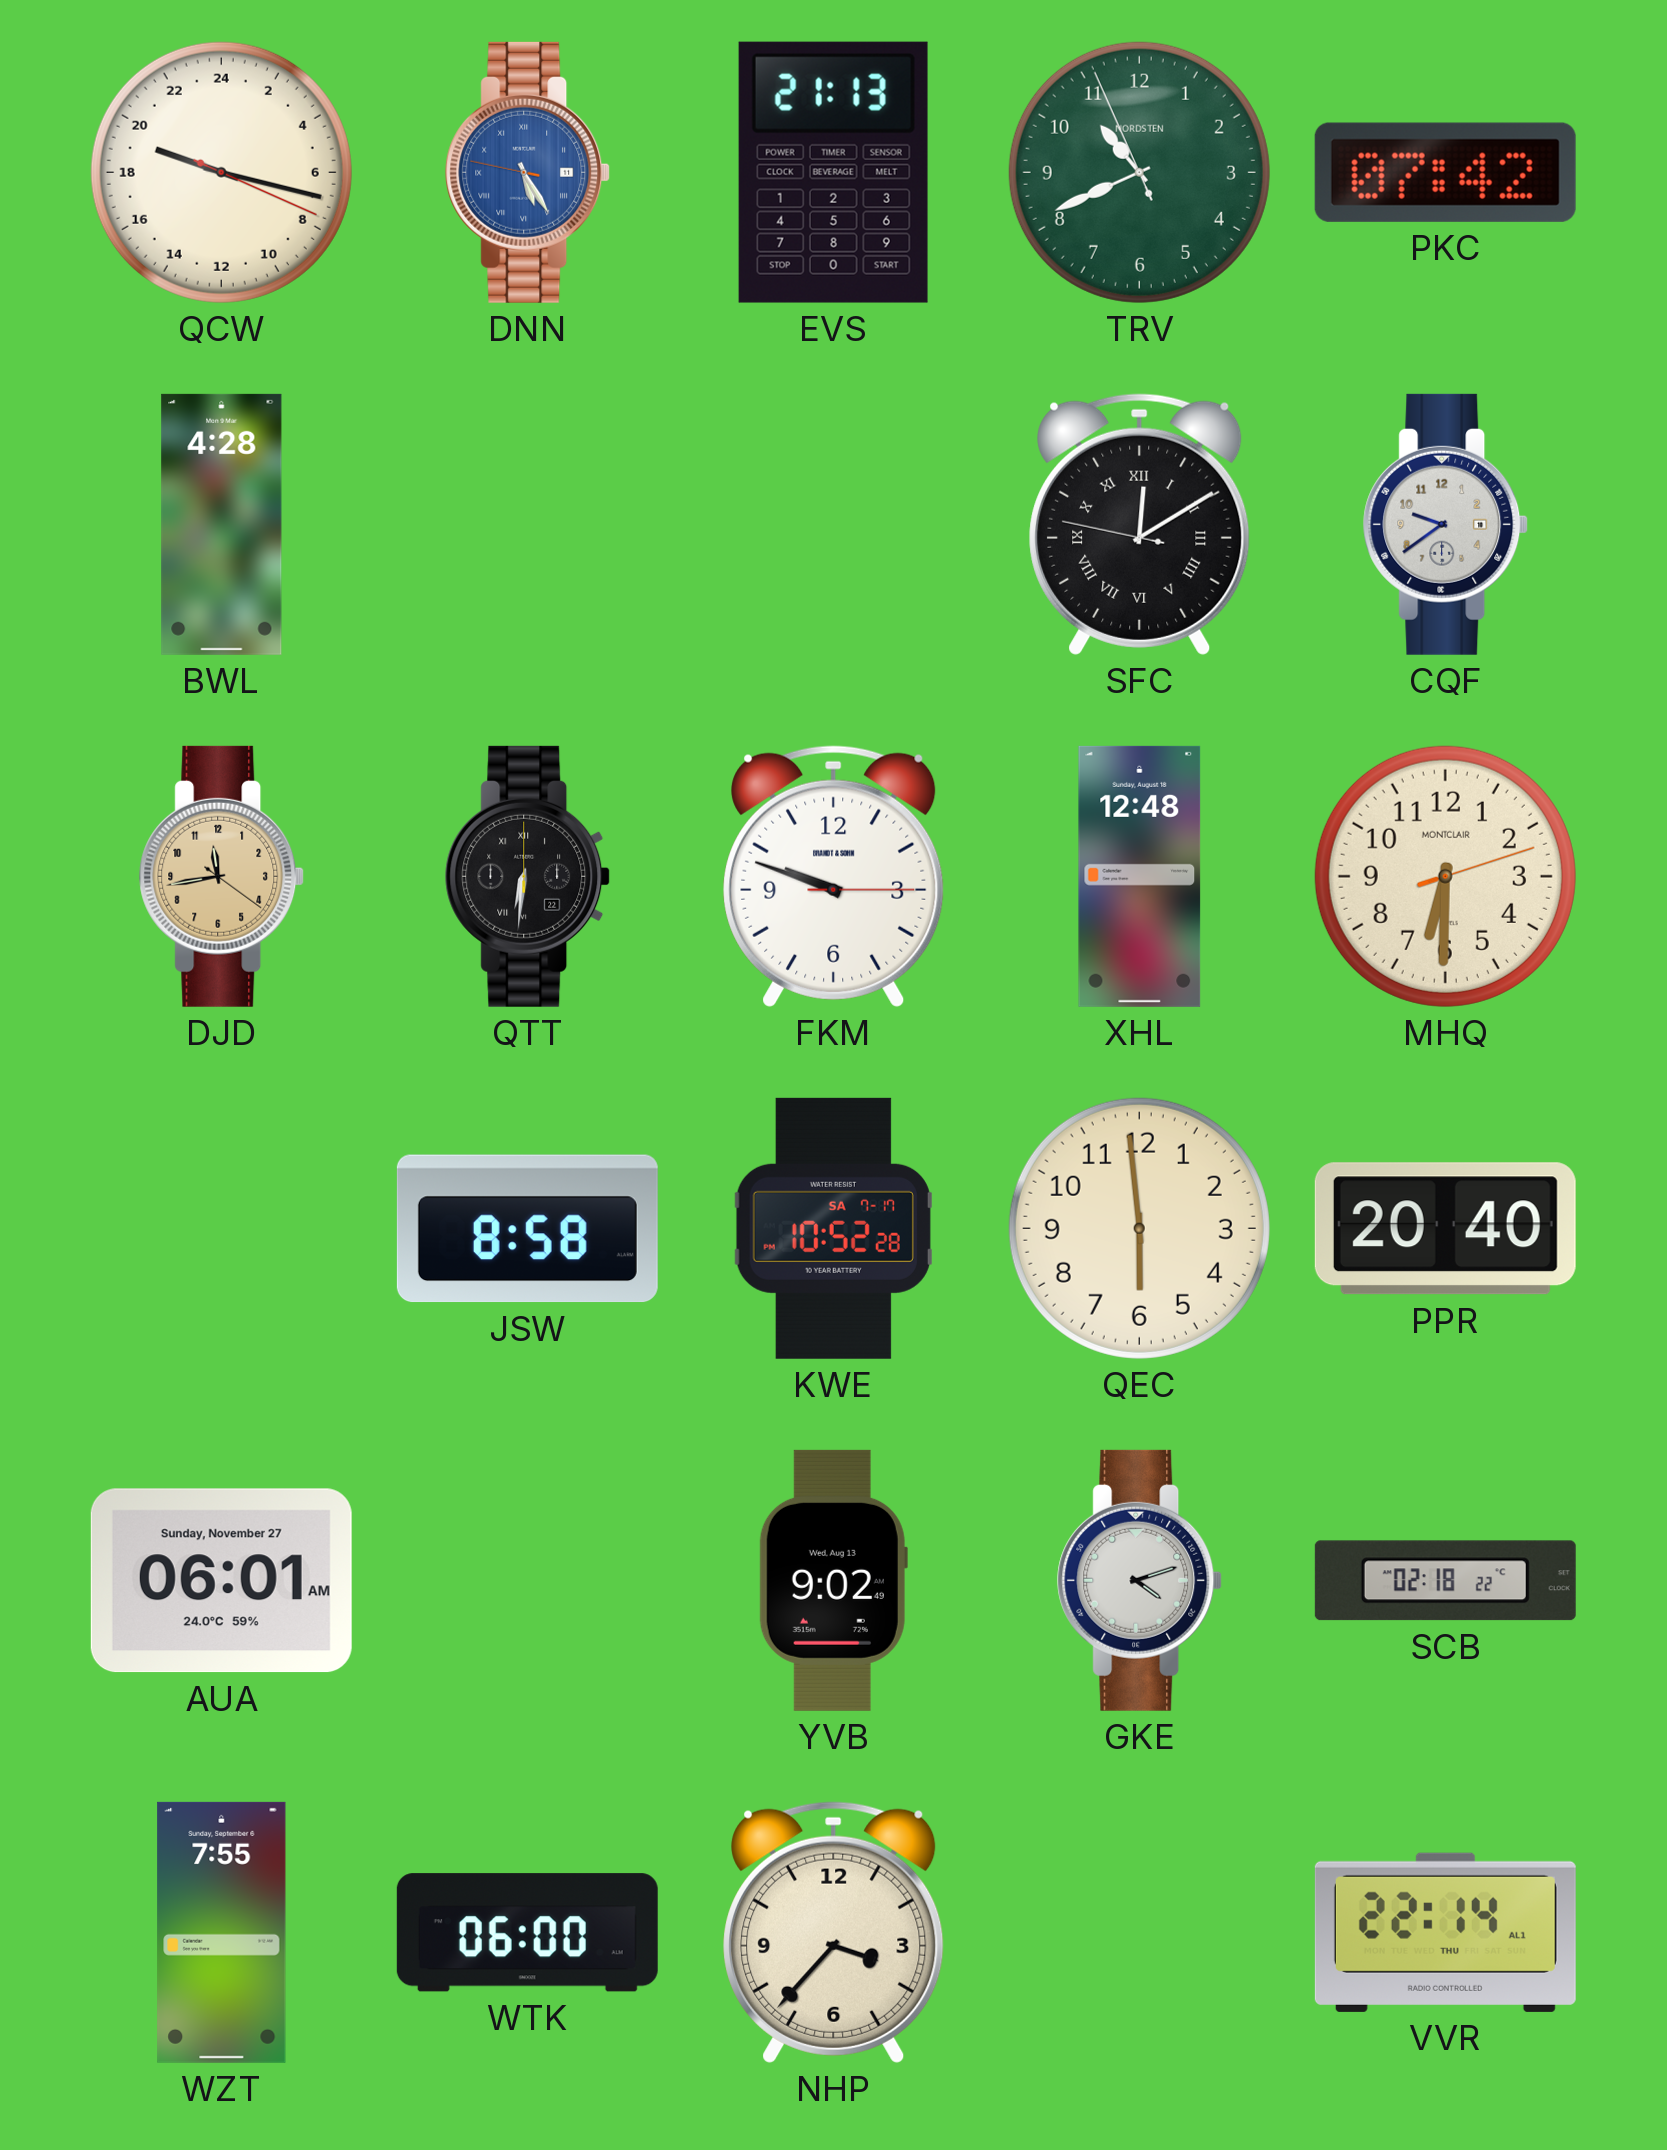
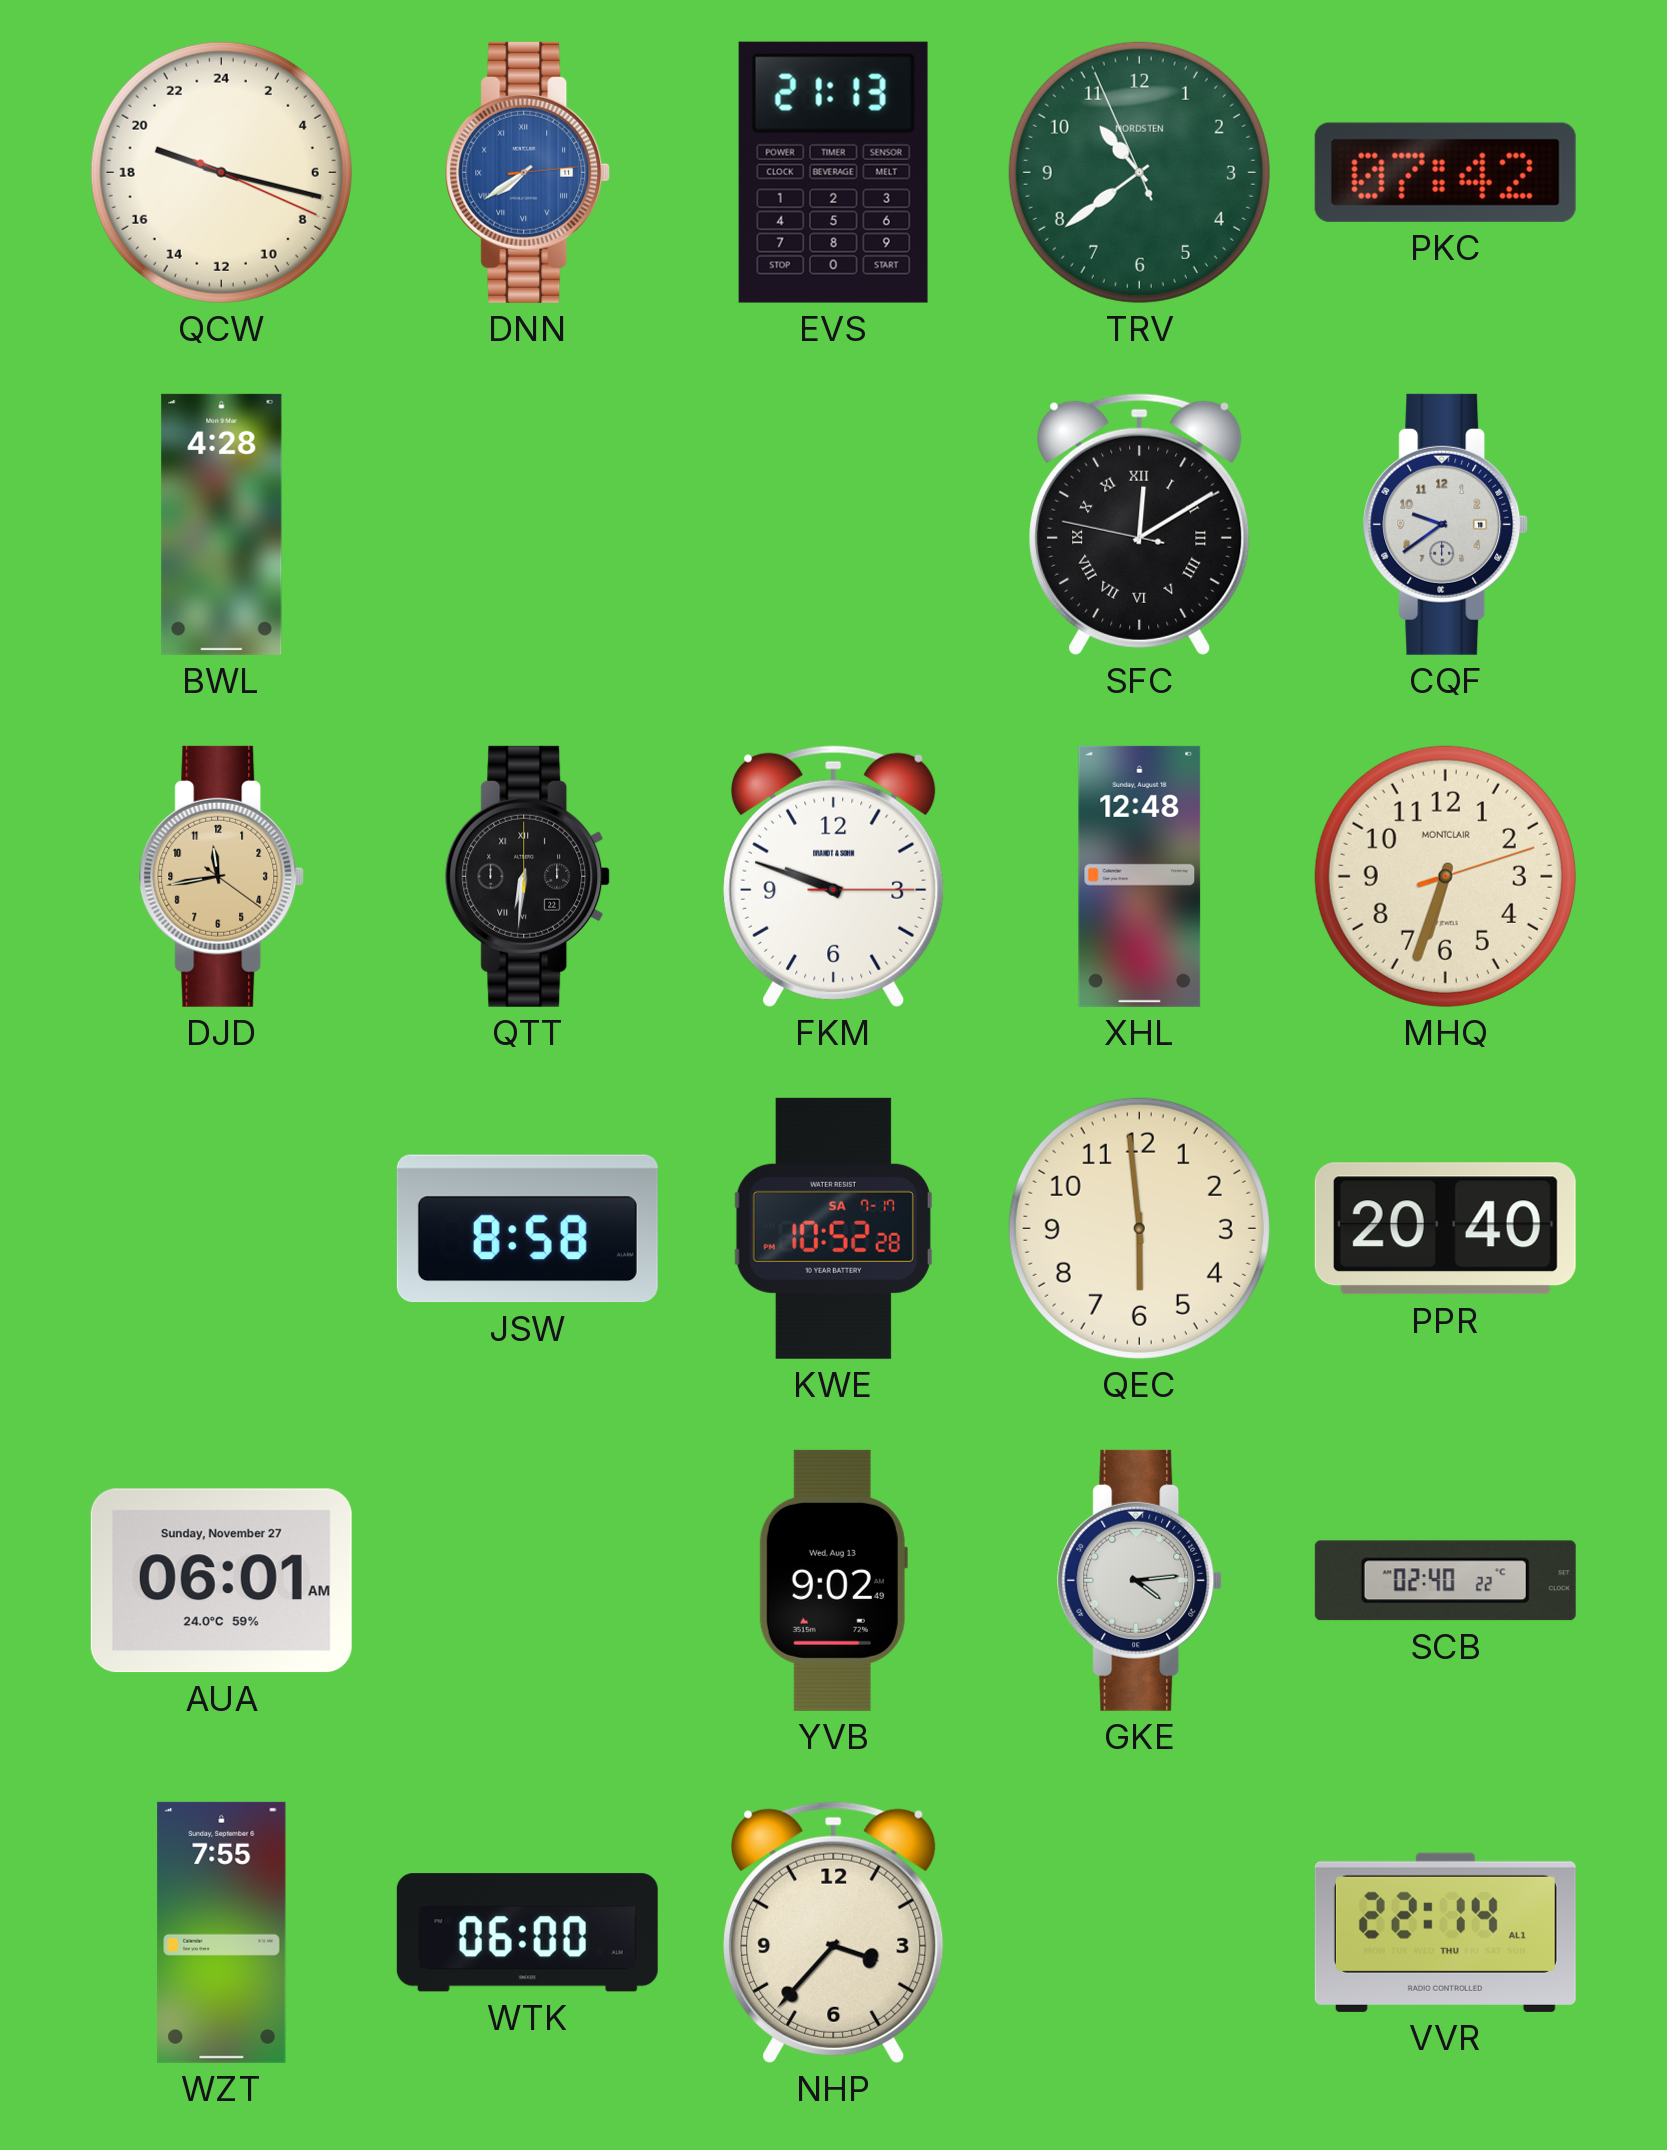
DNN: 5:24 -> 7:39
TRV: 10:40 -> 10:38
MHQ: 6:30 -> 6:33
GKE: 4:12 -> 4:14
SCB: 02:18 -> 02:40
